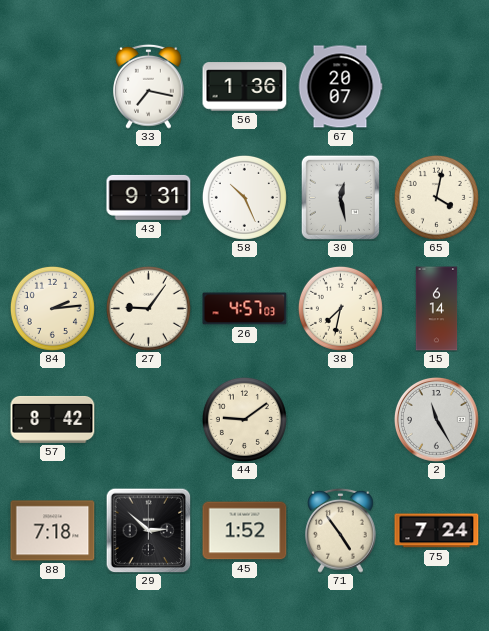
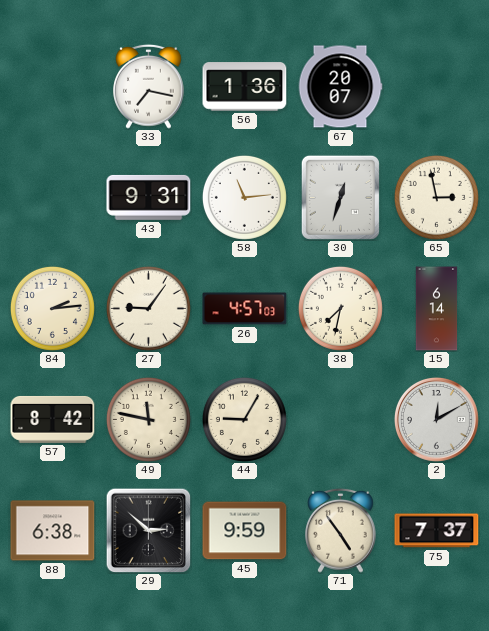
58: 10:26 -> 11:14
30: 12:28 -> 12:33
65: 4:02 -> 2:58
49: none -> 11:47
44: 9:09 -> 9:05
2: 11:25 -> 12:10
88: 7:18 -> 6:38
45: 1:52 -> 9:59
75: 7:24 -> 7:37
